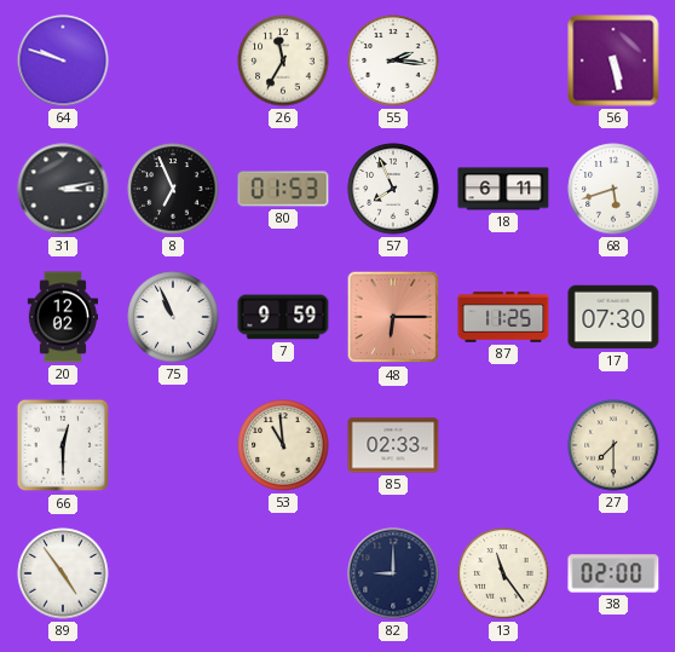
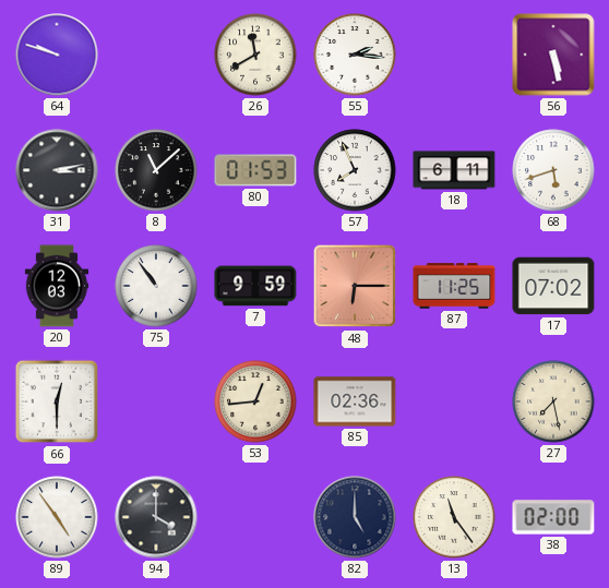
26: 11:35 -> 11:40
8: 6:56 -> 11:08
20: 12:02 -> 12:03
75: 10:56 -> 10:54
17: 07:30 -> 07:02
53: 10:59 -> 12:44
85: 02:33 -> 02:36
27: 7:30 -> 7:28
94: none -> 4:00
82: 9:00 -> 5:00
